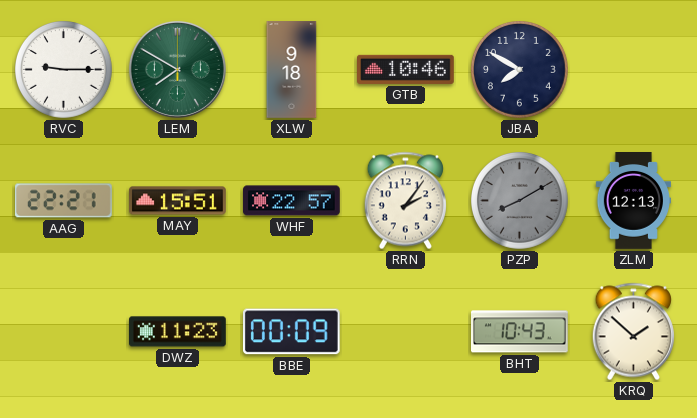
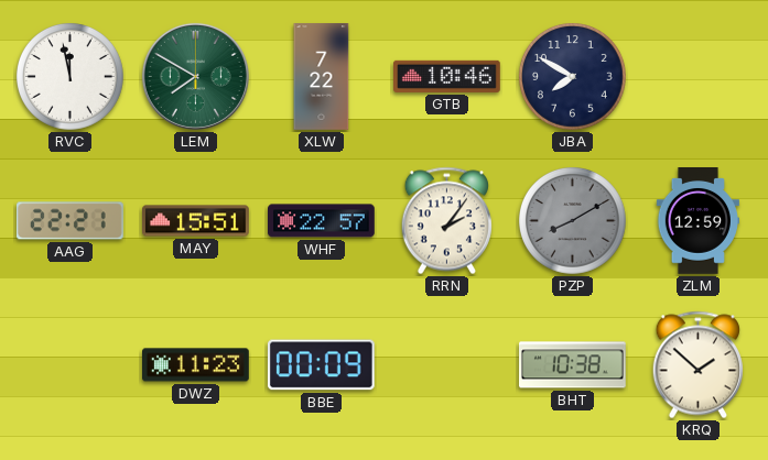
RVC: 9:15 -> 11:58
XLW: 9:18 -> 7:22
ZLM: 12:13 -> 12:59
BHT: 10:43 -> 10:38
